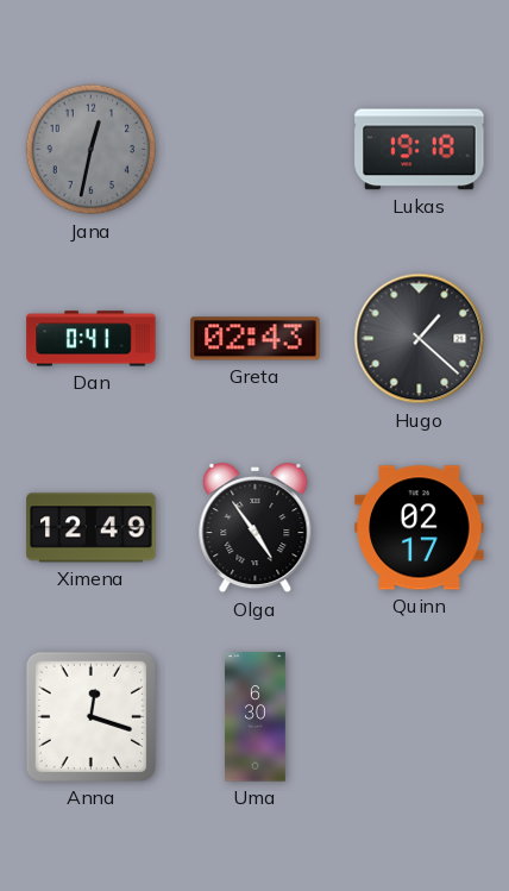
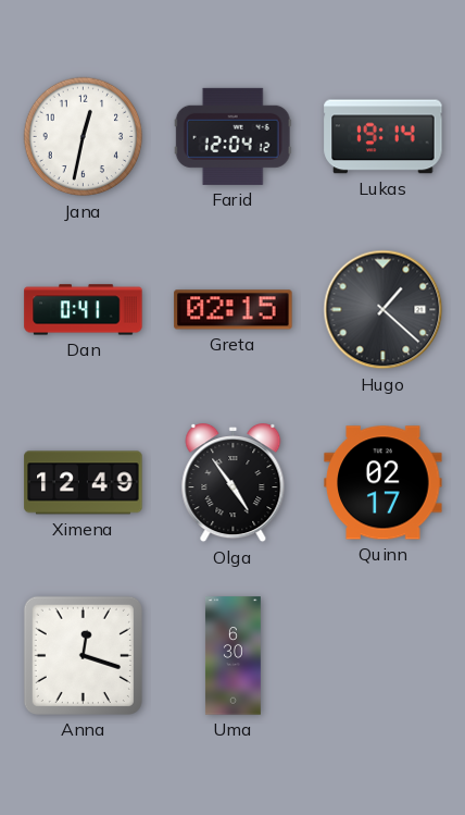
Jana dial: grey -> white
Farid: none -> 12:04
Lukas: 19:18 -> 19:14
Greta: 02:43 -> 02:15
